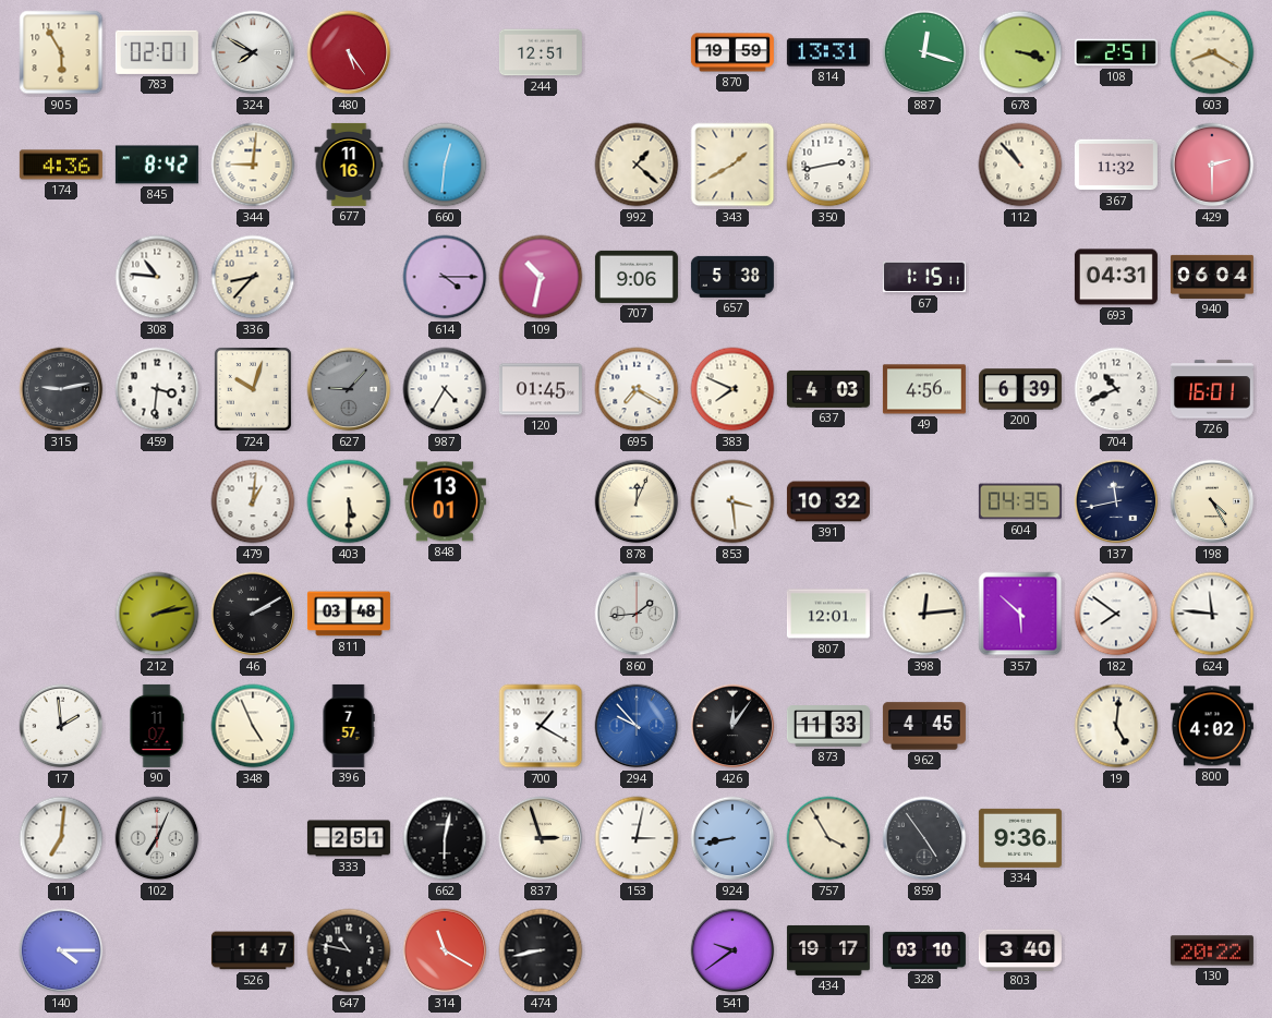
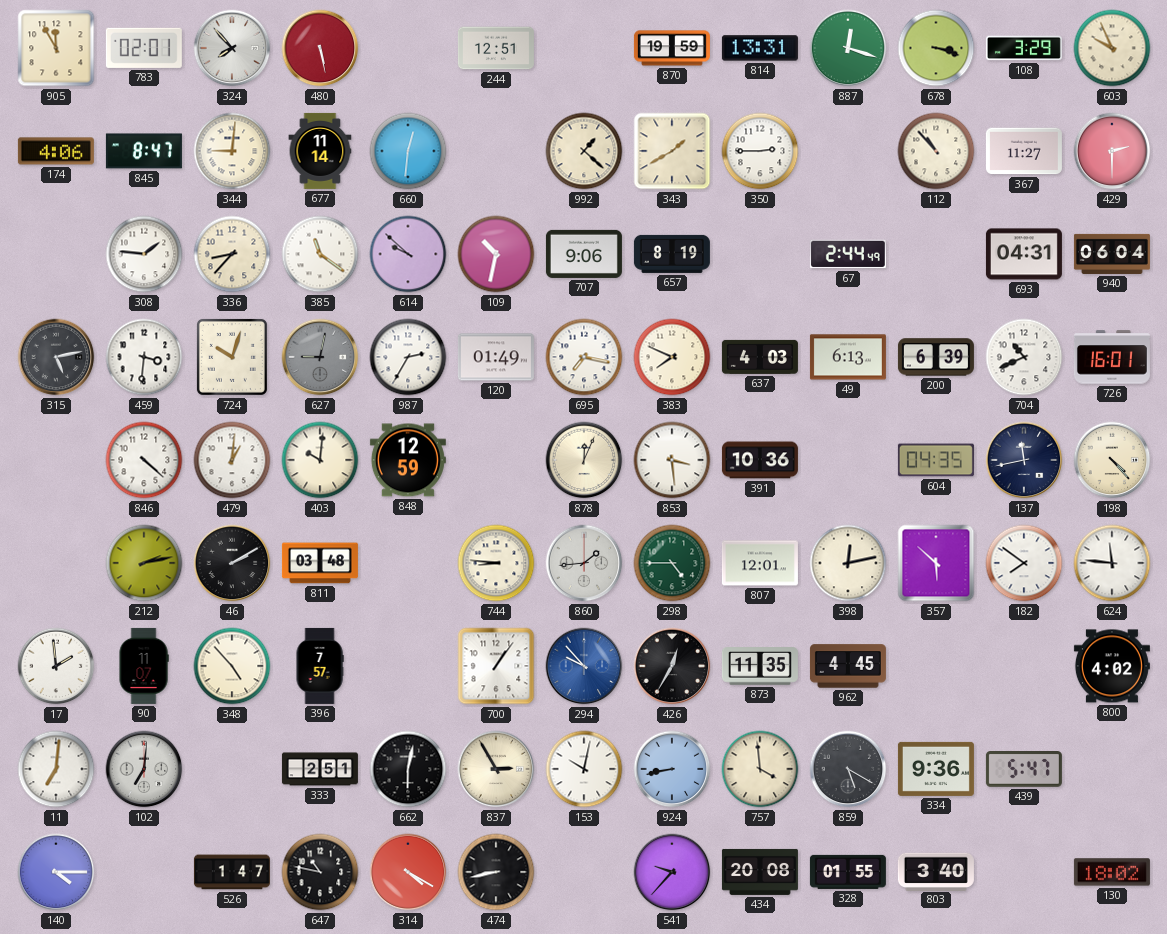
905: 5:55 -> 11:55
324: 7:50 -> 7:53
480: 5:24 -> 5:28
108: 2:51 -> 3:29
603: 8:20 -> 9:56
174: 4:36 -> 4:06
845: 8:42 -> 8:47
677: 11:16 -> 11:14
350: 2:43 -> 2:45
367: 11:32 -> 11:27
308: 10:46 -> 1:46
385: none -> 11:21
614: 4:15 -> 9:52
657: 5:38 -> 8:19
67: 1:15 -> 2:44
315: 9:13 -> 5:13
627: 9:07 -> 9:02
987: 4:35 -> 2:35
120: 01:45 -> 01:49
695: 7:20 -> 7:17
49: 4:56 -> 6:13
846: none -> 4:22
403: 5:30 -> 10:01
848: 13:01 -> 12:59
391: 10:32 -> 10:36
198: 4:25 -> 4:23
744: none -> 8:46
298: none -> 4:45
398: 12:14 -> 12:13
348: 4:56 -> 4:53
700: 1:20 -> 1:06
426: 12:06 -> 12:35
873: 11:33 -> 11:35
19: 5:01 -> none
102: 7:04 -> 7:01
837: 2:57 -> 2:55
153: 3:02 -> 10:02
757: 3:55 -> 3:59
859: 4:54 -> 5:20
439: none -> 5:47
314: 11:20 -> 4:20
541: 9:39 -> 9:37
434: 19:17 -> 20:08
328: 03:10 -> 01:55
130: 20:22 -> 18:02
